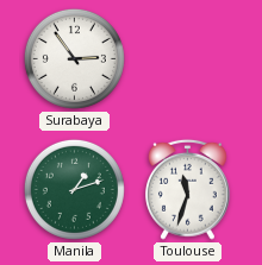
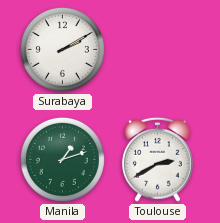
Surabaya: 2:54 -> 2:10
Toulouse: 11:33 -> 2:40
